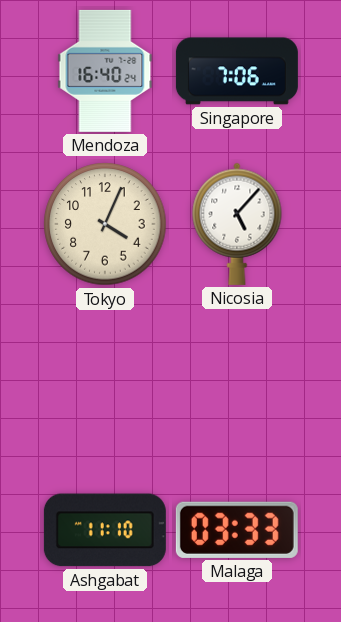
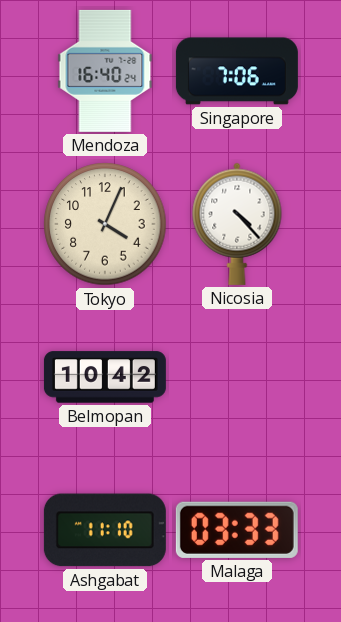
Nicosia: 5:07 -> 4:23
Belmopan: none -> 10:42
